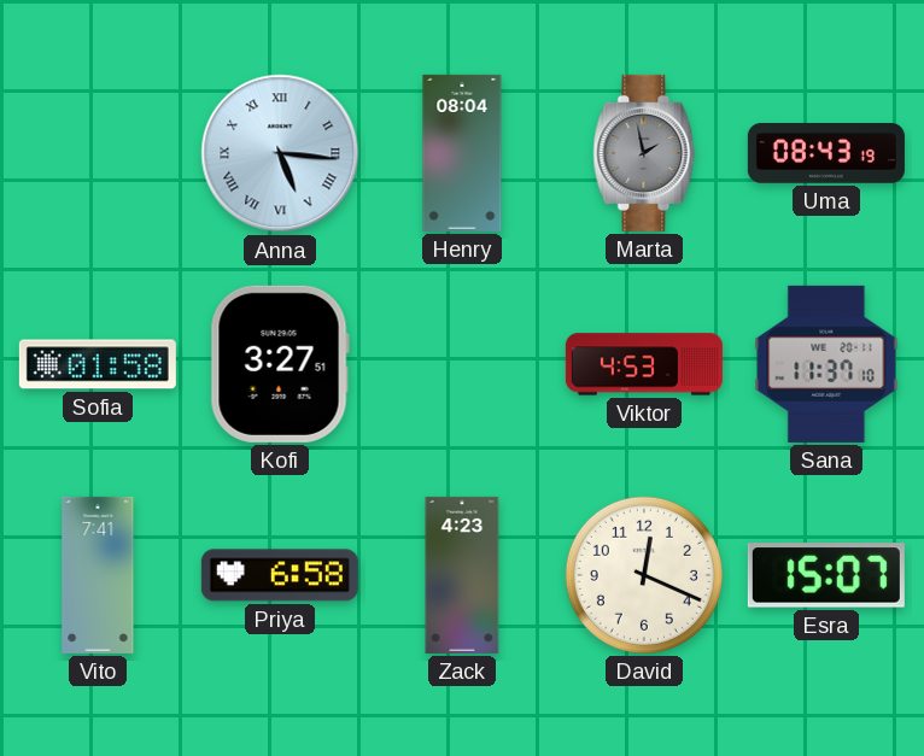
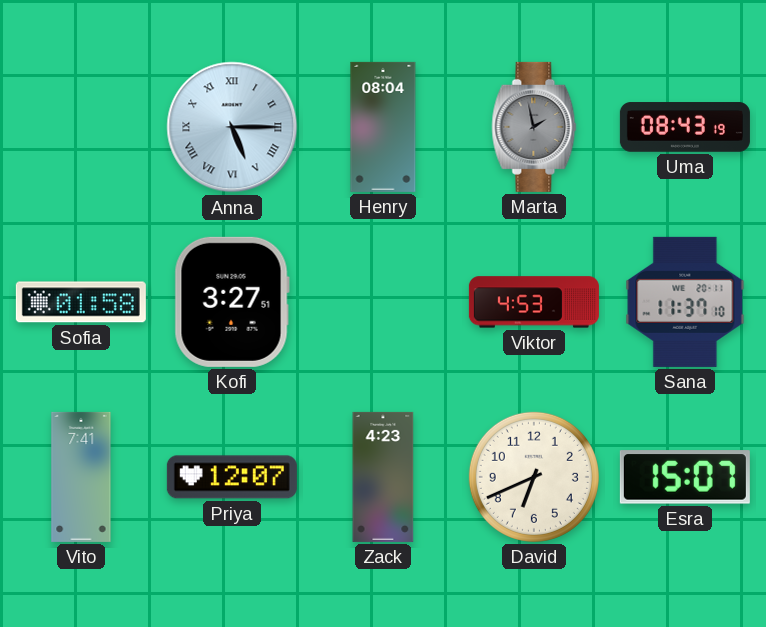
Anna: 5:16 -> 5:15
Priya: 6:58 -> 12:07
David: 12:19 -> 6:41
